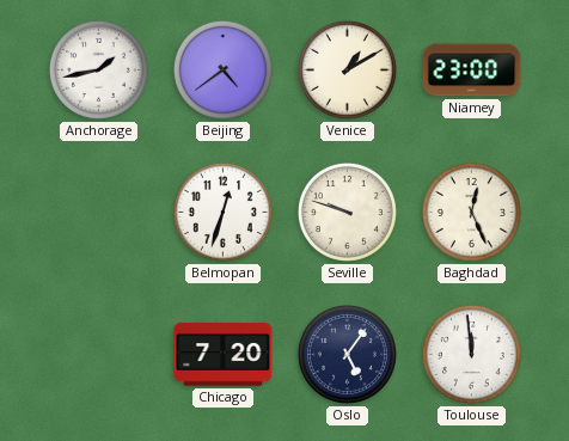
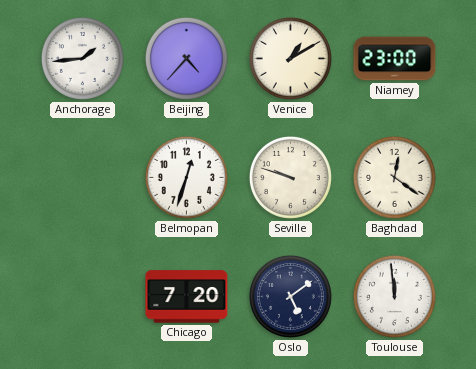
Anchorage: 1:43 -> 1:44
Beijing: 4:39 -> 4:37
Baghdad: 12:26 -> 12:21
Oslo: 5:06 -> 5:09
